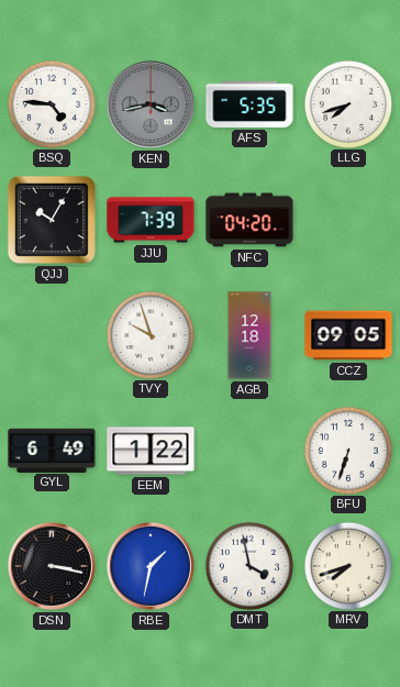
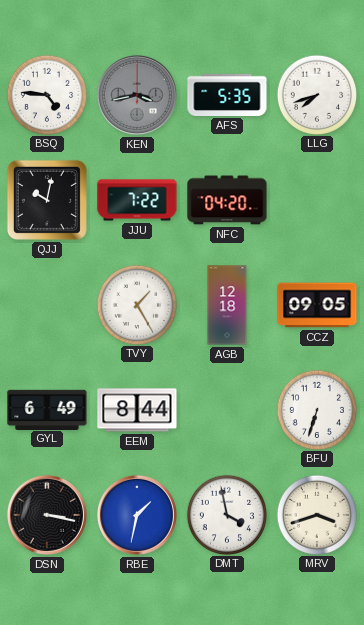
QJJ: 10:05 -> 10:02
JJU: 7:39 -> 7:22
TVY: 9:57 -> 1:25
EEM: 1:22 -> 8:44
MRV: 7:42 -> 3:42
